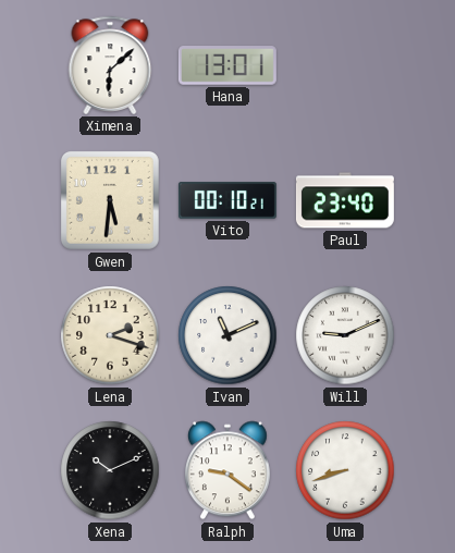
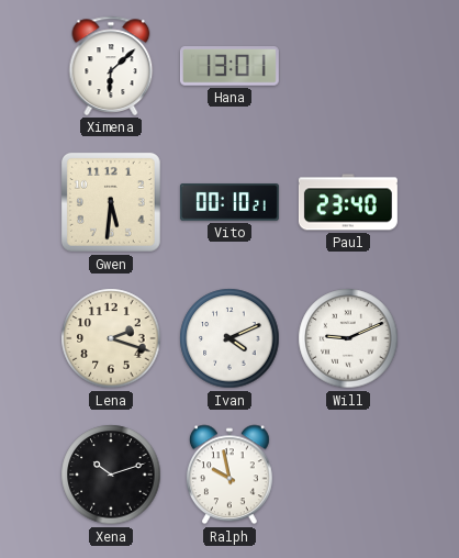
Ivan: 11:11 -> 4:11
Xena: 10:11 -> 10:12
Ralph: 9:21 -> 9:58
Uma: 8:42 -> none
